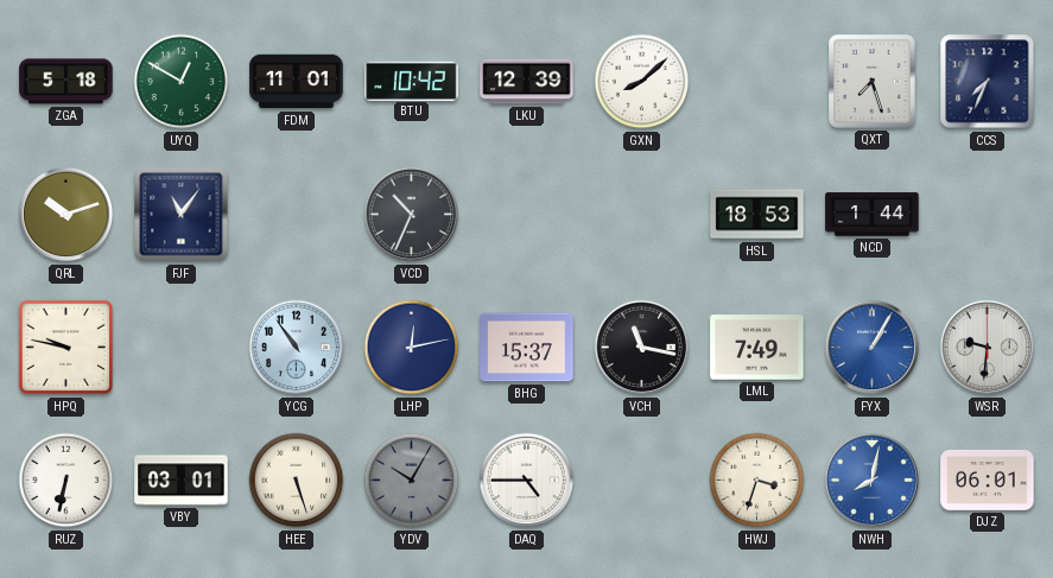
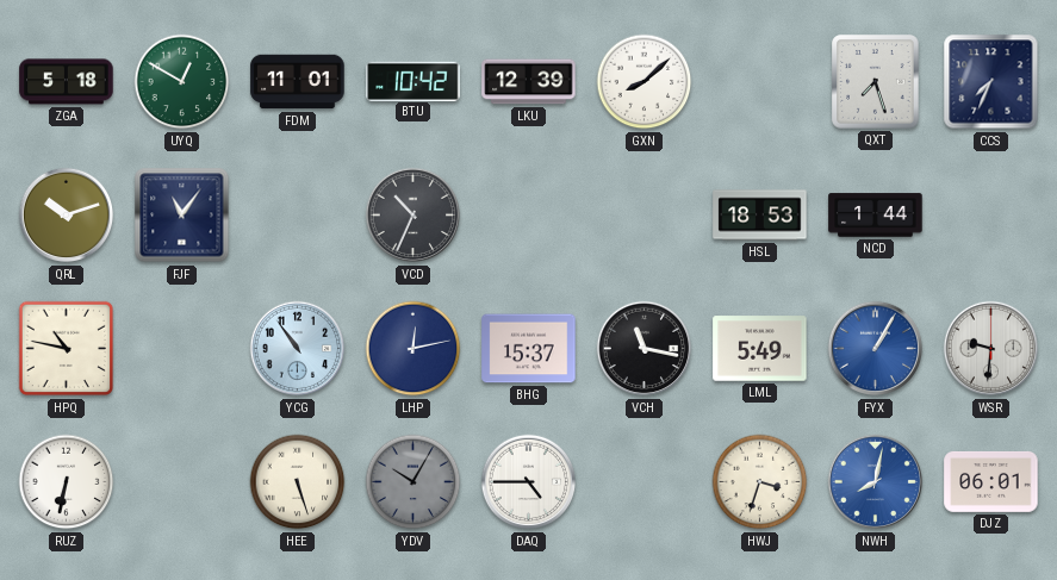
HPQ: 9:47 -> 10:47
LML: 7:49 -> 5:49
VBY: 03:01 -> none
